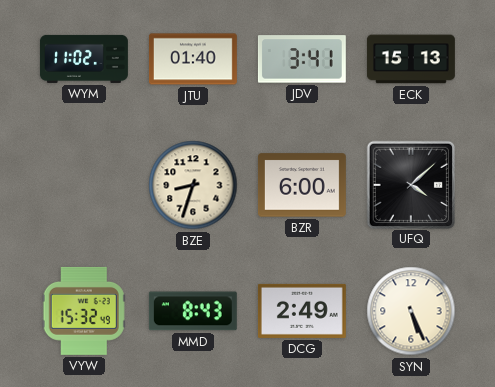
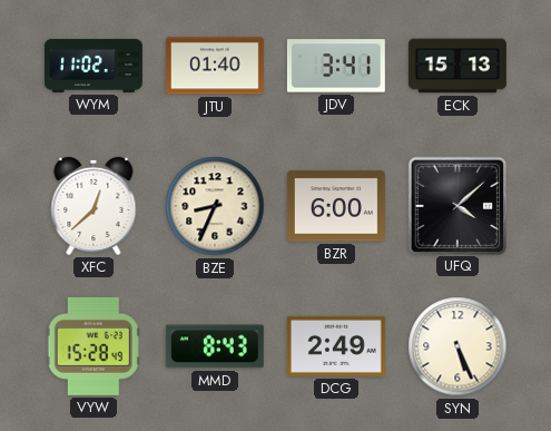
XFC: none -> 12:38
BZE: 8:33 -> 8:34
VYW: 15:32 -> 15:28
